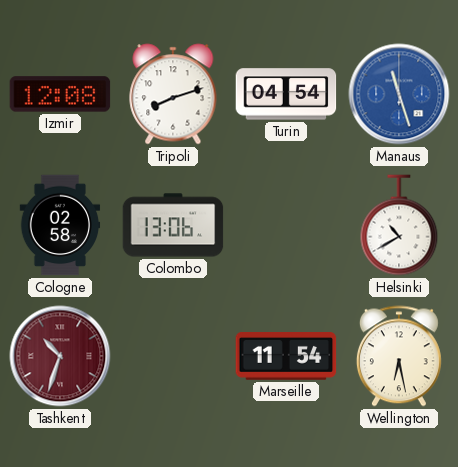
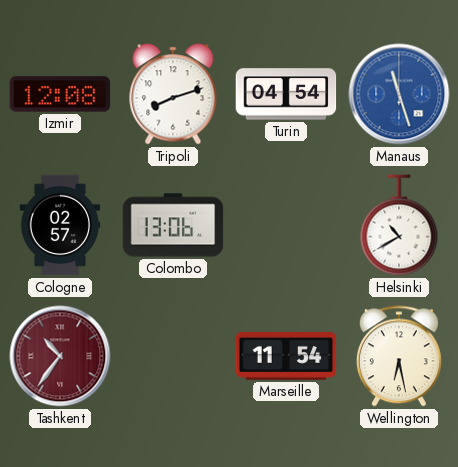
Cologne: 02:58 -> 02:57
Tashkent: 10:33 -> 10:36
